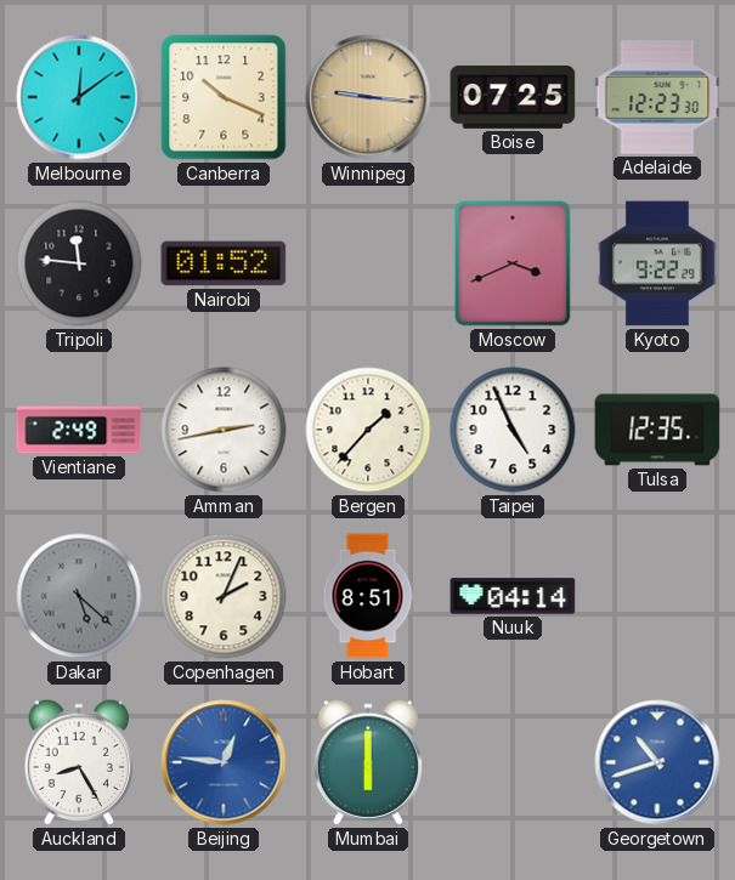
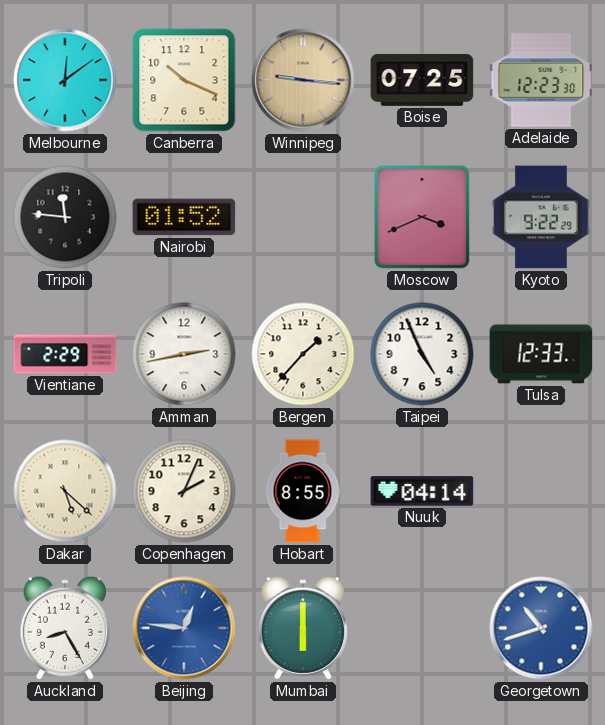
Vientiane: 2:49 -> 2:29
Tulsa: 12:35 -> 12:33
Dakar dial: grey -> cream
Hobart: 8:51 -> 8:55
